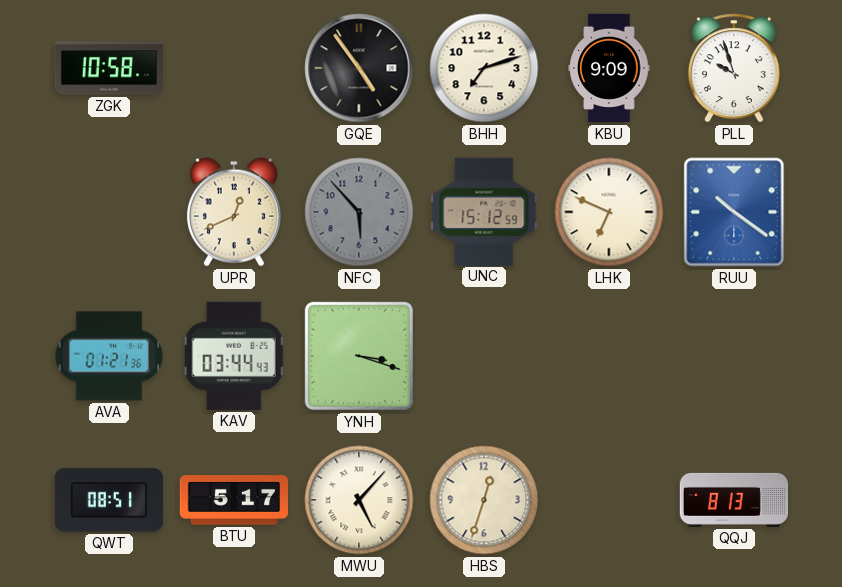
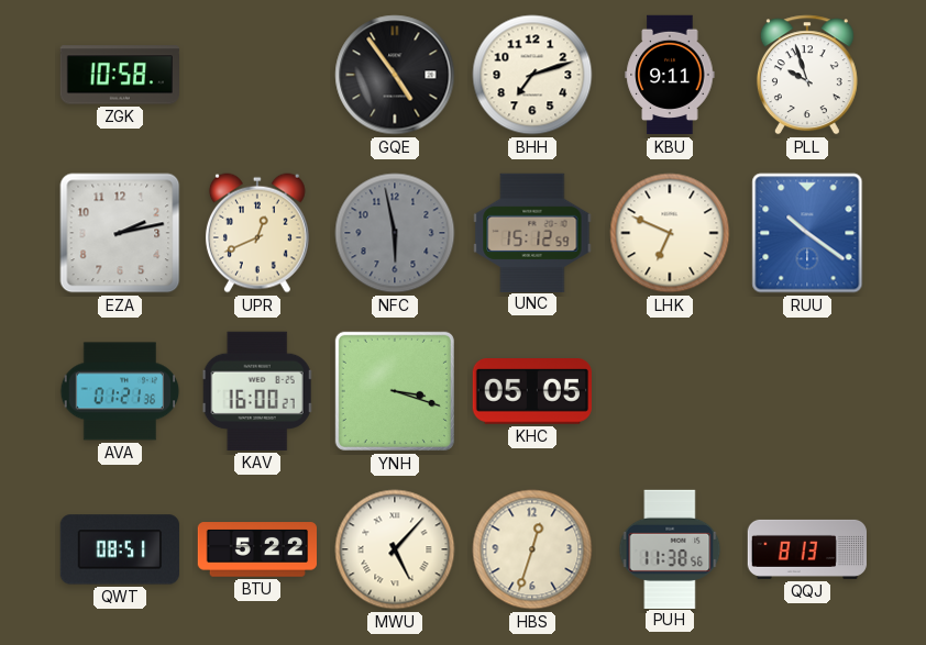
KBU: 9:09 -> 9:11
EZA: none -> 2:13
NFC: 5:53 -> 5:58
KAV: 03:44 -> 16:00
KHC: none -> 05:05
BTU: 5:17 -> 5:22
PUH: none -> 11:38
